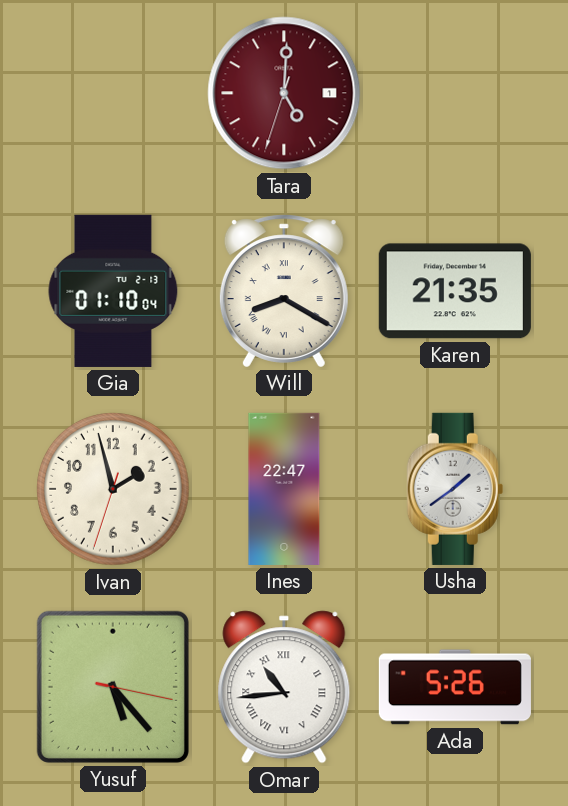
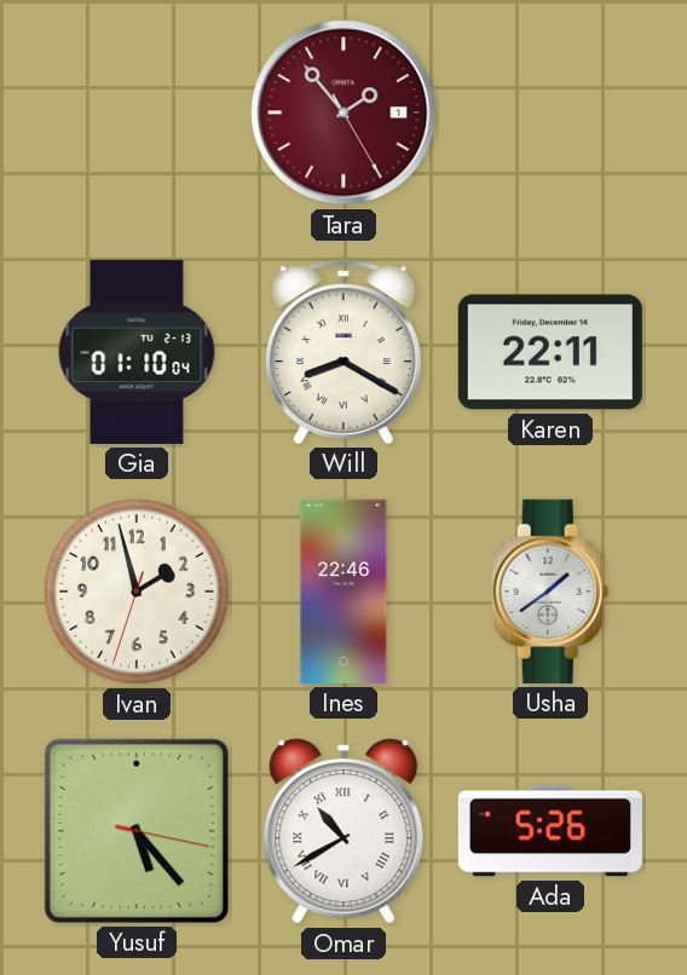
Tara: 5:00 -> 1:53
Karen: 21:35 -> 22:11
Ines: 22:47 -> 22:46
Omar: 10:44 -> 10:40
